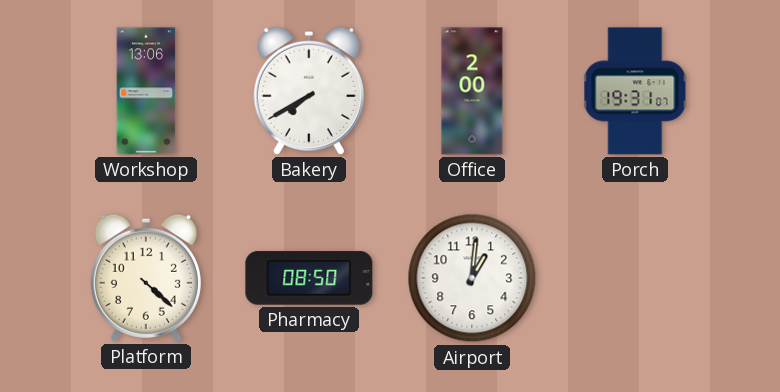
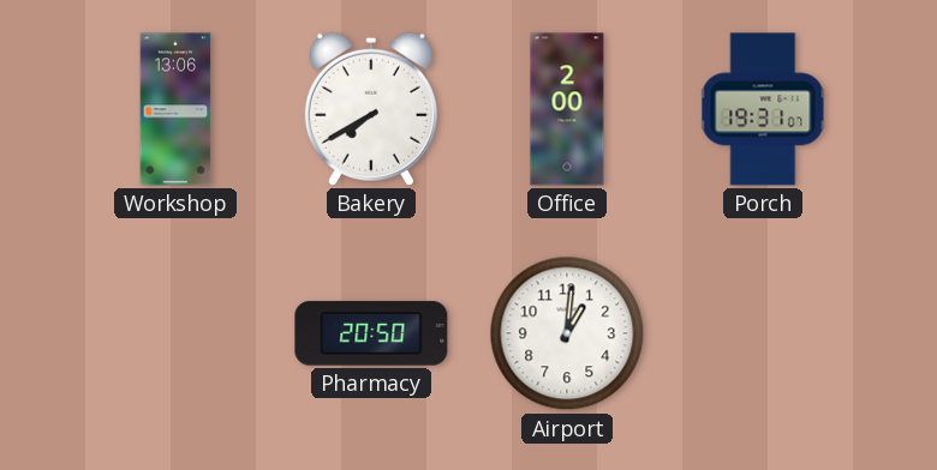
Platform: 4:22 -> none
Pharmacy: 08:50 -> 20:50
